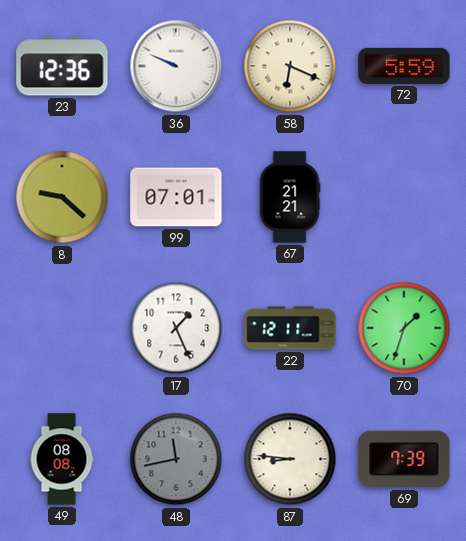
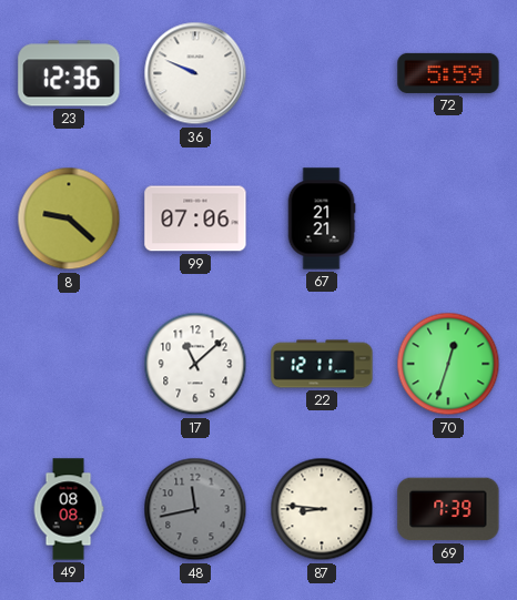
58: 6:19 -> none
99: 07:01 -> 07:06
17: 1:26 -> 11:08
70: 1:33 -> 12:33
